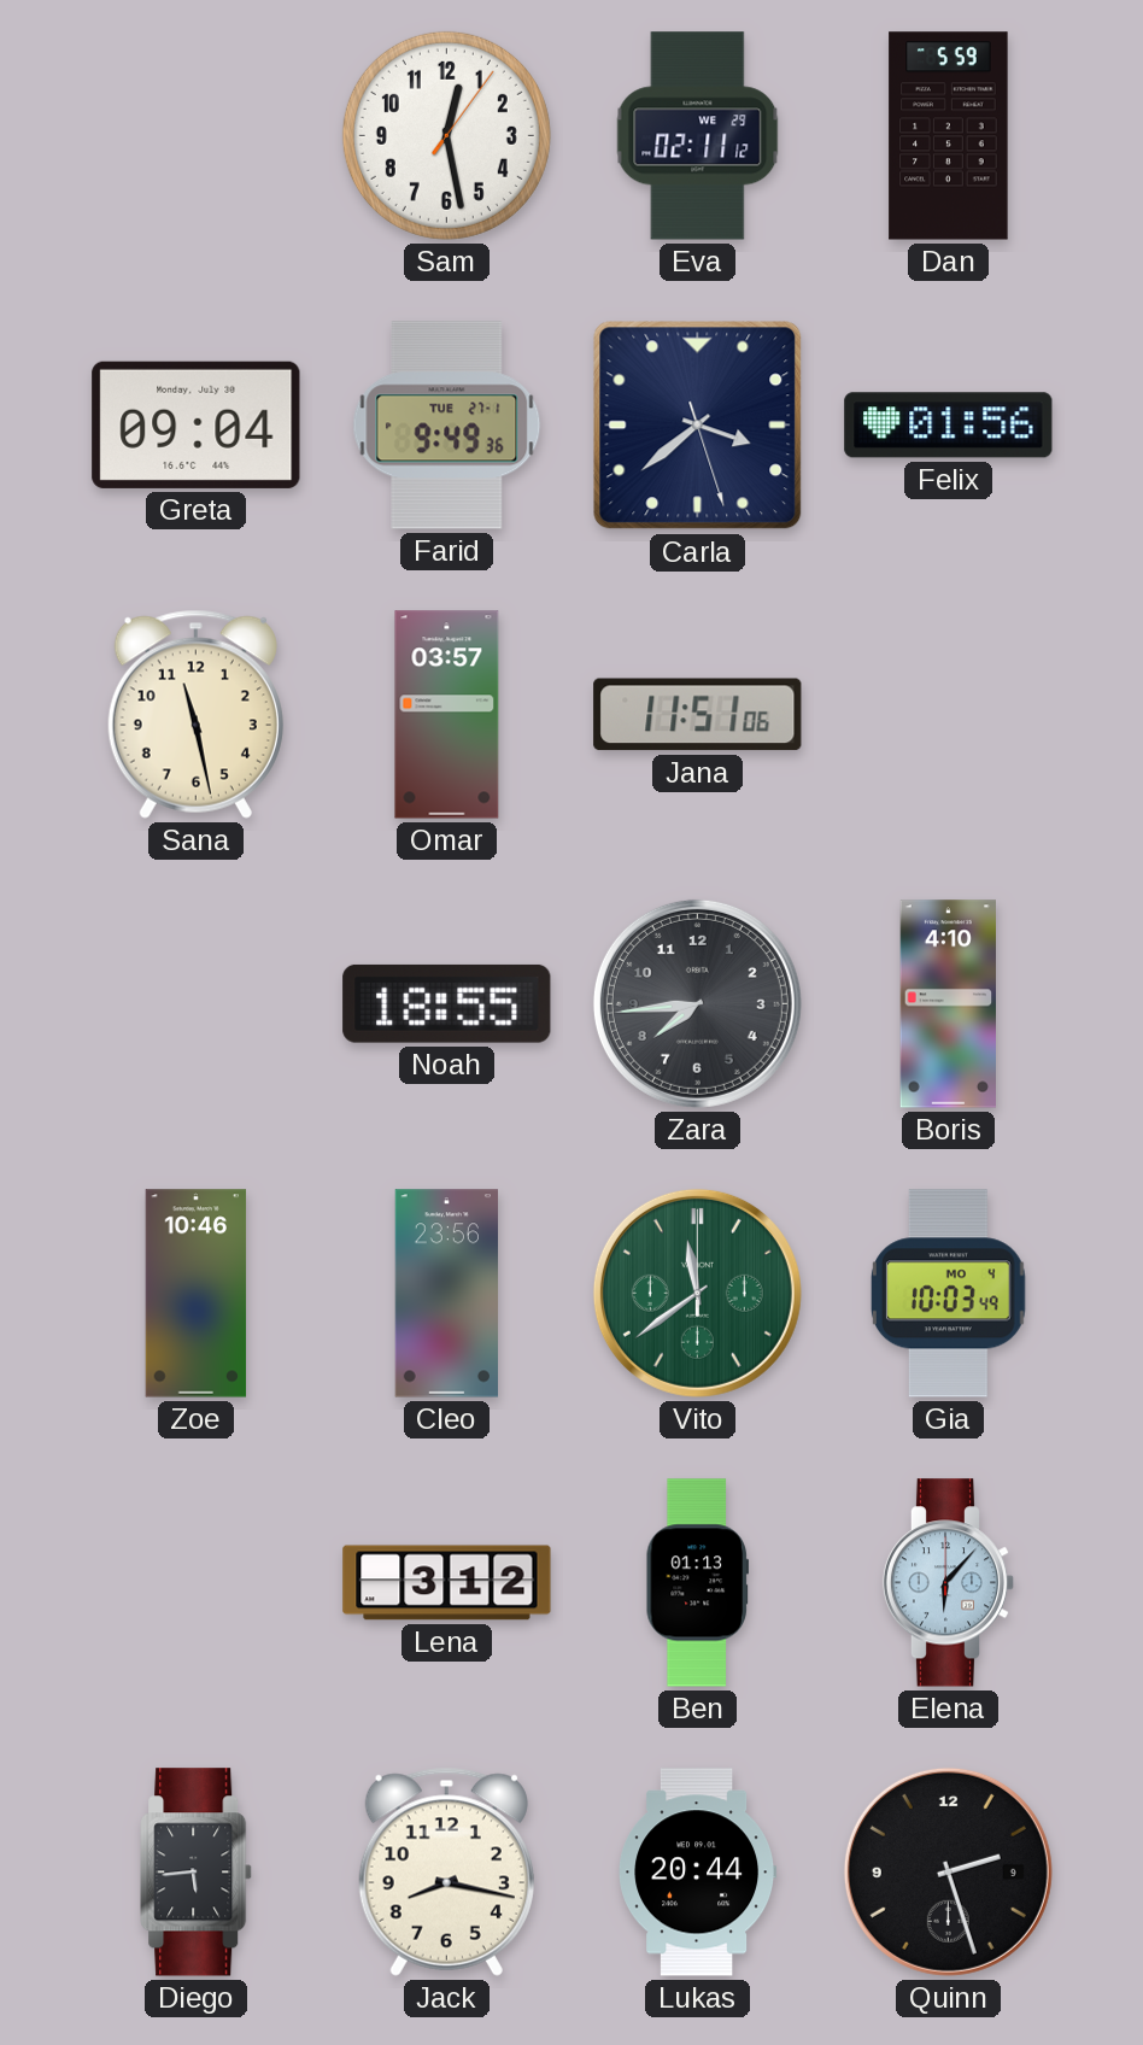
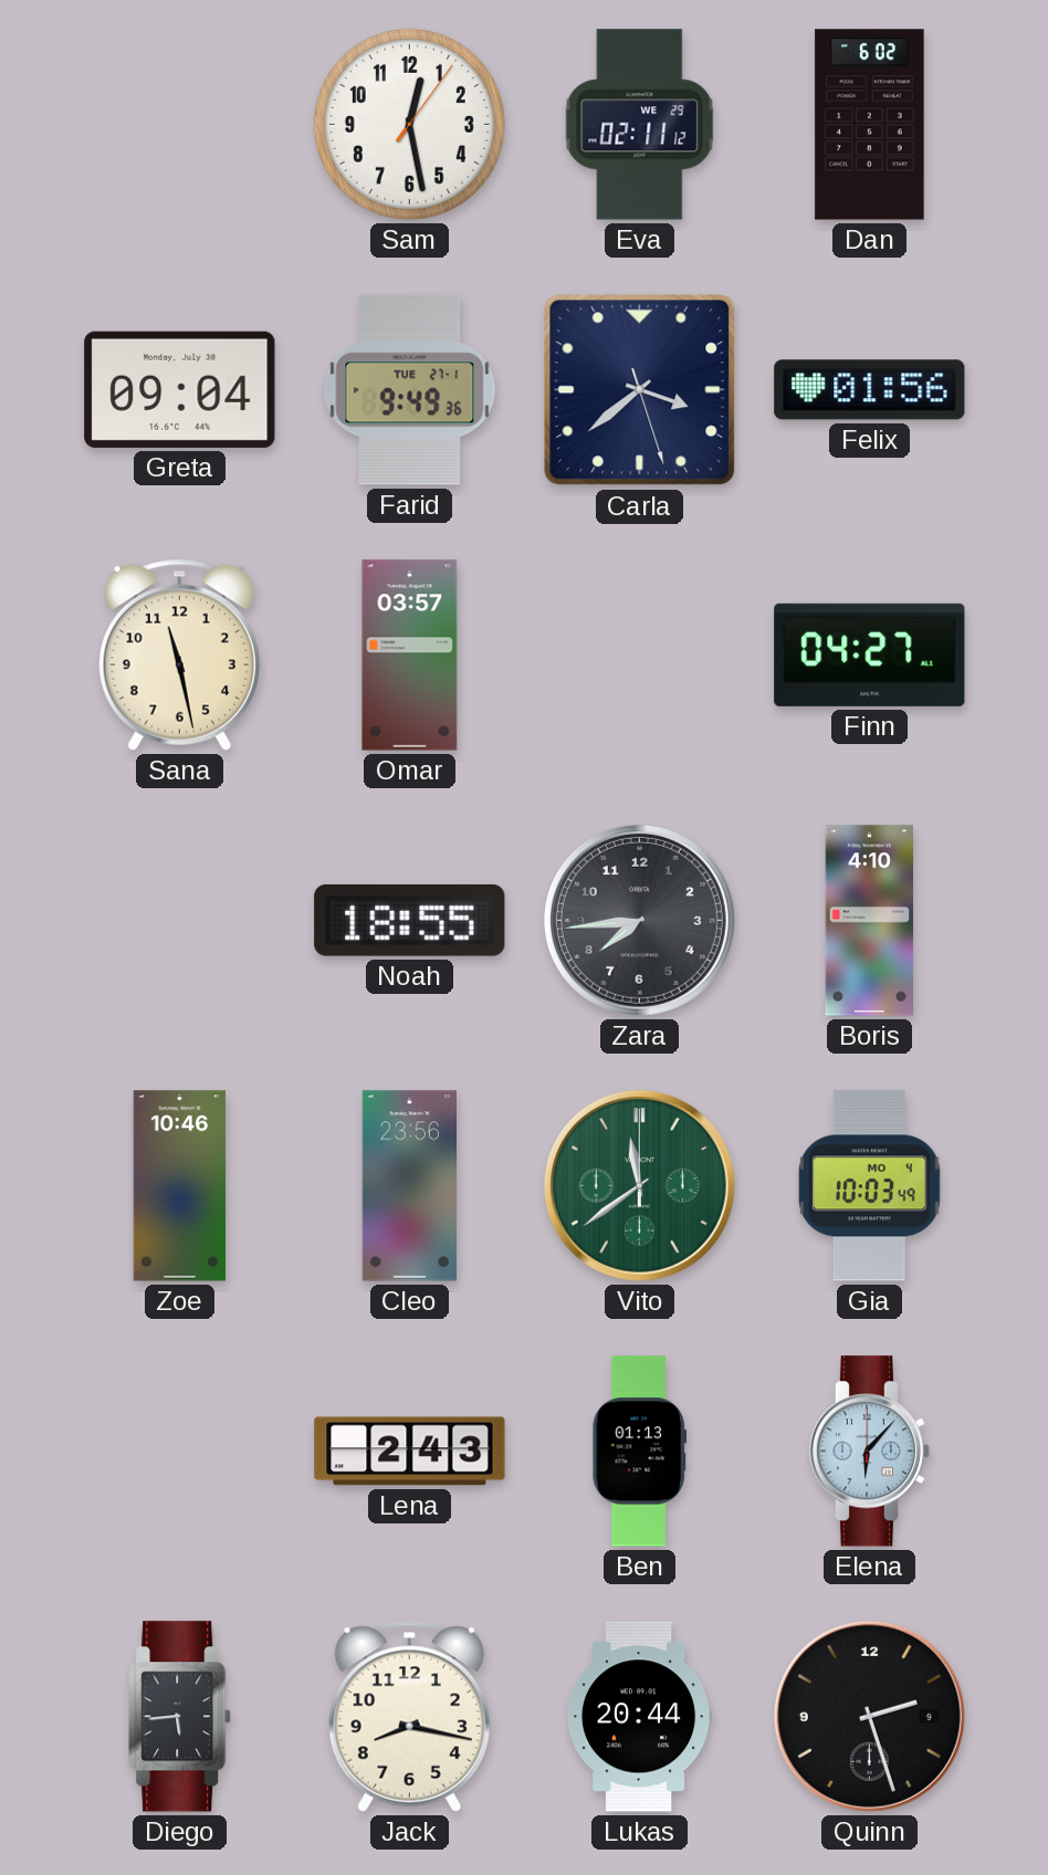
Dan: 5:59 -> 6:02
Jana: 11:51 -> none
Finn: none -> 04:27
Lena: 3:12 -> 2:43
